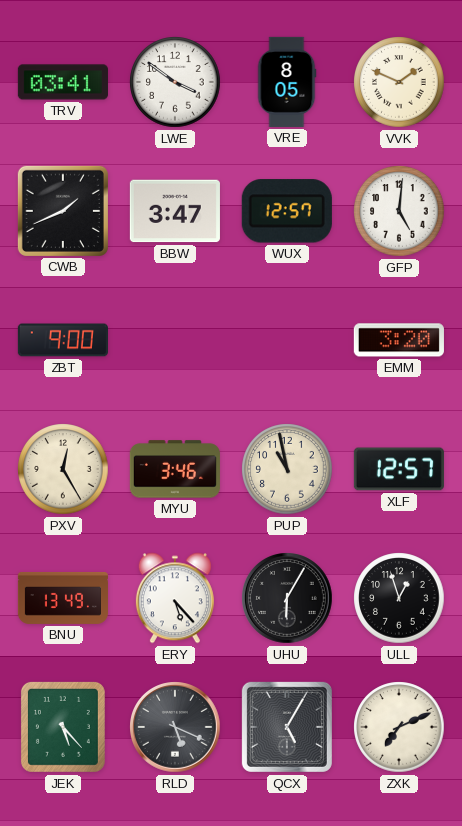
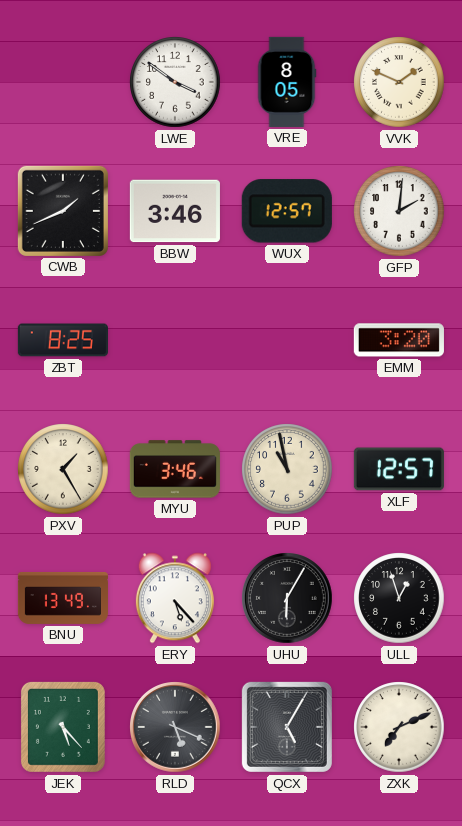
TRV: 03:41 -> none
BBW: 3:47 -> 3:46
GFP: 5:01 -> 2:01
ZBT: 9:00 -> 8:25
PXV: 12:25 -> 1:25
